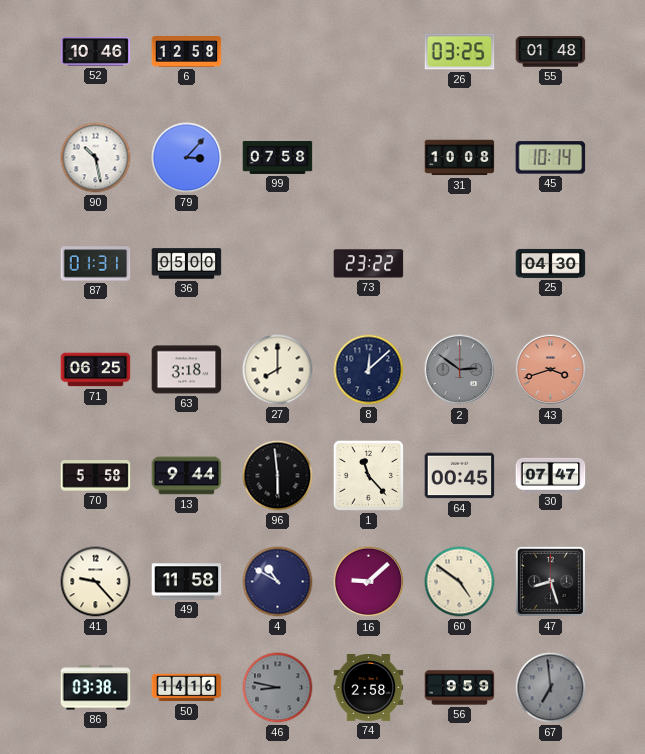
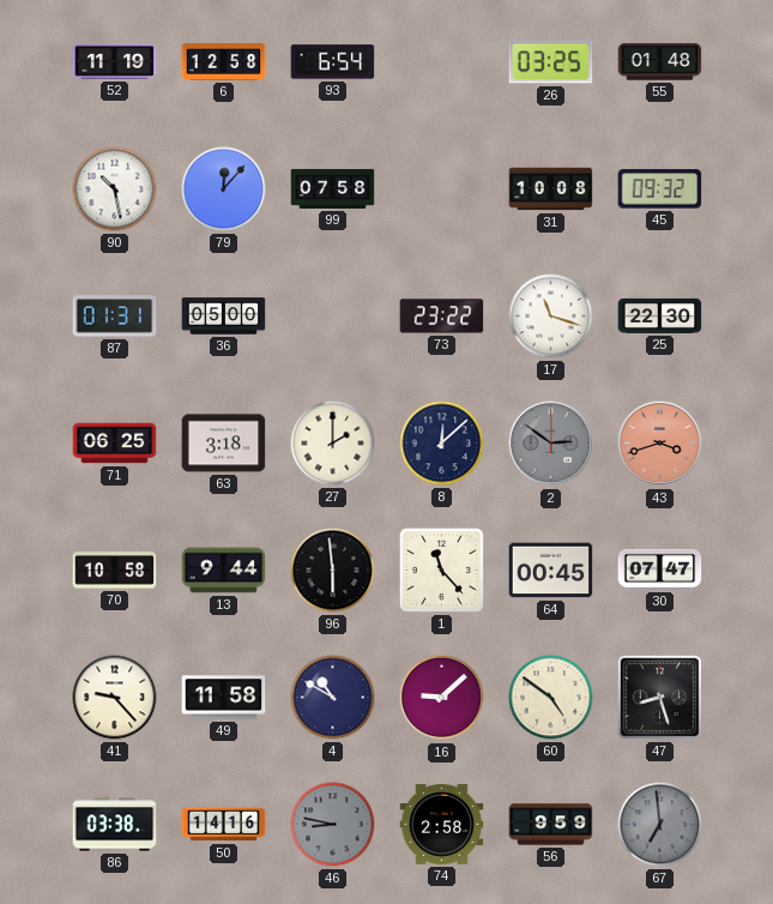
52: 10:46 -> 11:19
93: none -> 6:54
79: 3:07 -> 12:07
45: 10:14 -> 09:32
17: none -> 11:18
25: 04:30 -> 22:30
27: 8:00 -> 2:00
70: 5:58 -> 10:58
